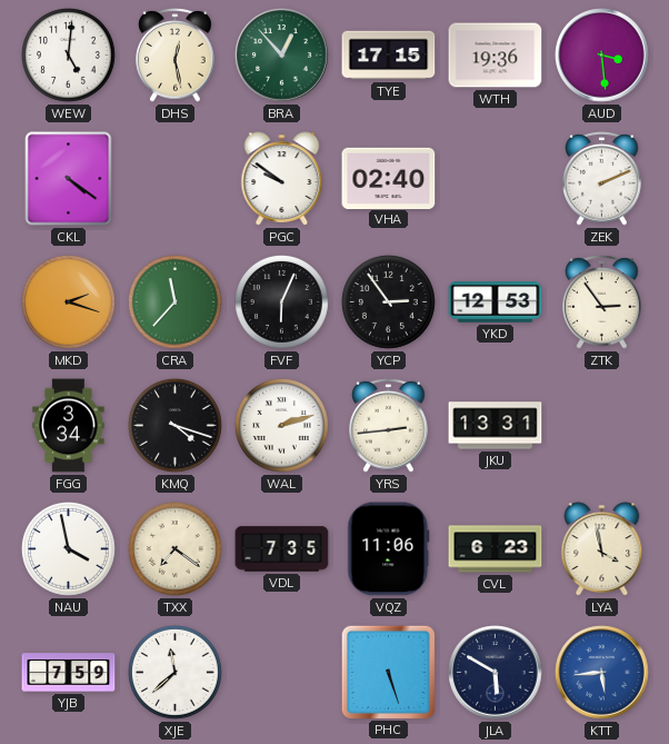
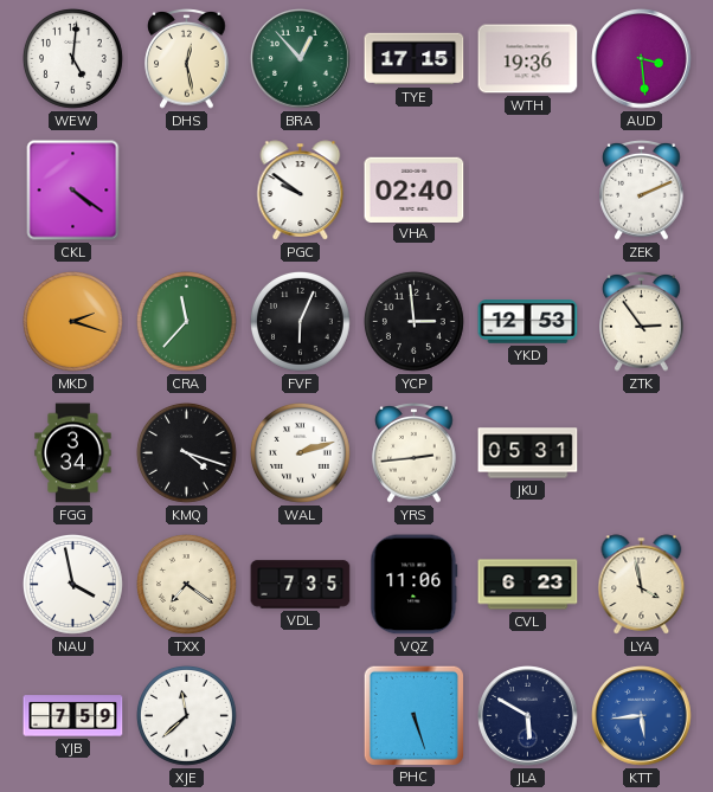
YCP: 2:54 -> 2:59
JKU: 13:31 -> 05:31
